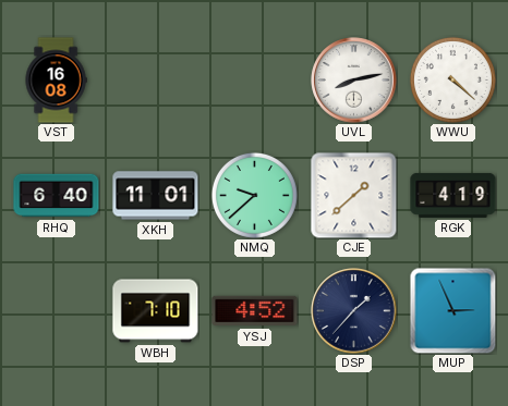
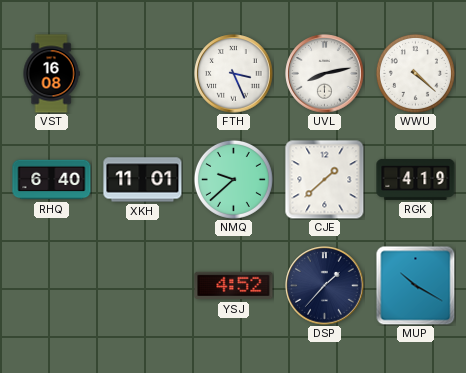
FTH: none -> 3:26
WBH: 7:10 -> none
MUP: 2:56 -> 10:20
